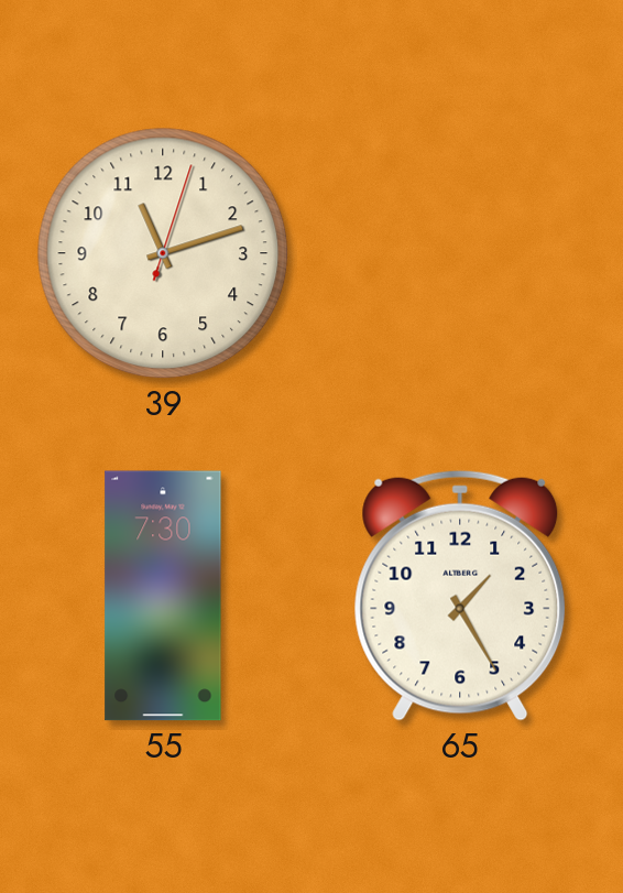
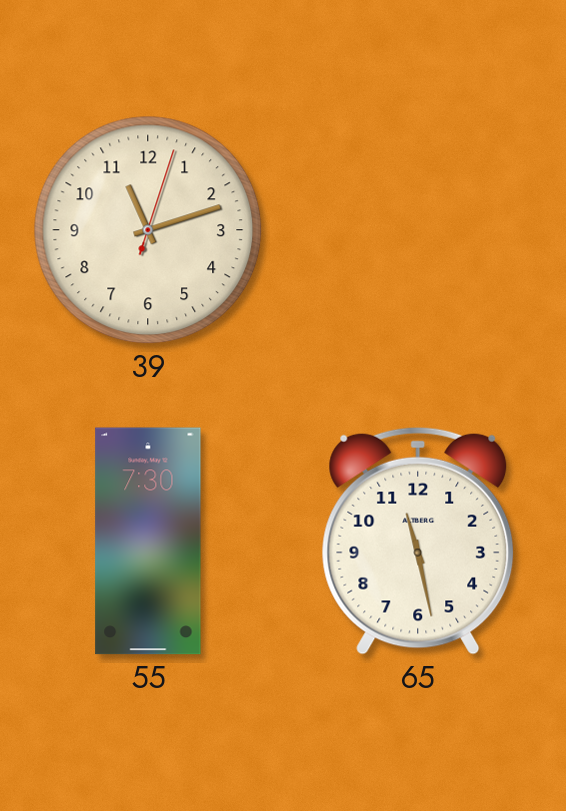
65: 1:25 -> 11:28
